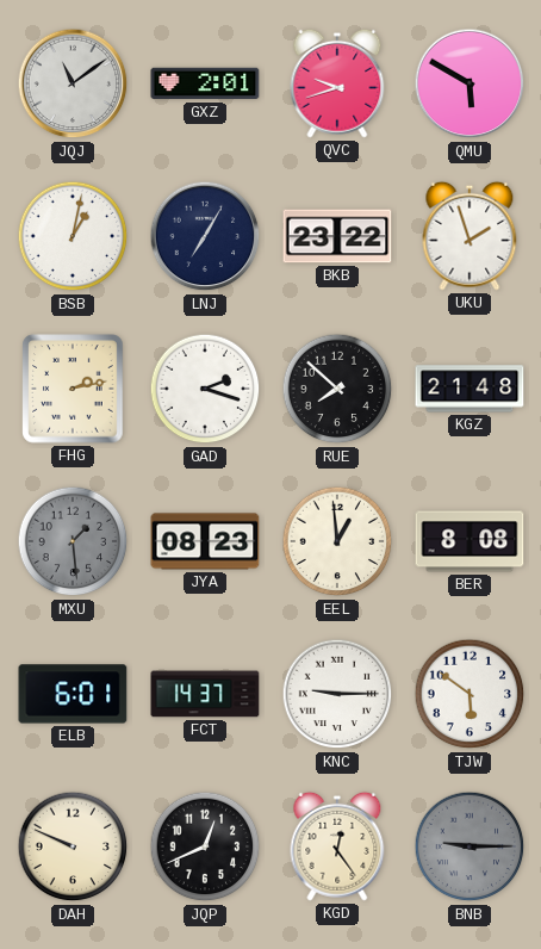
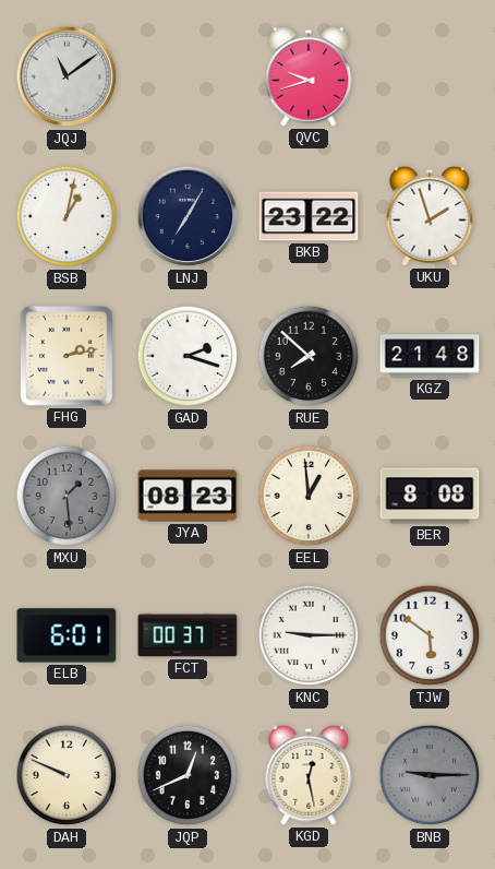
GXZ: 2:01 -> none
QMU: 5:50 -> none
FCT: 14:37 -> 00:37
KGD: 12:24 -> 12:28
